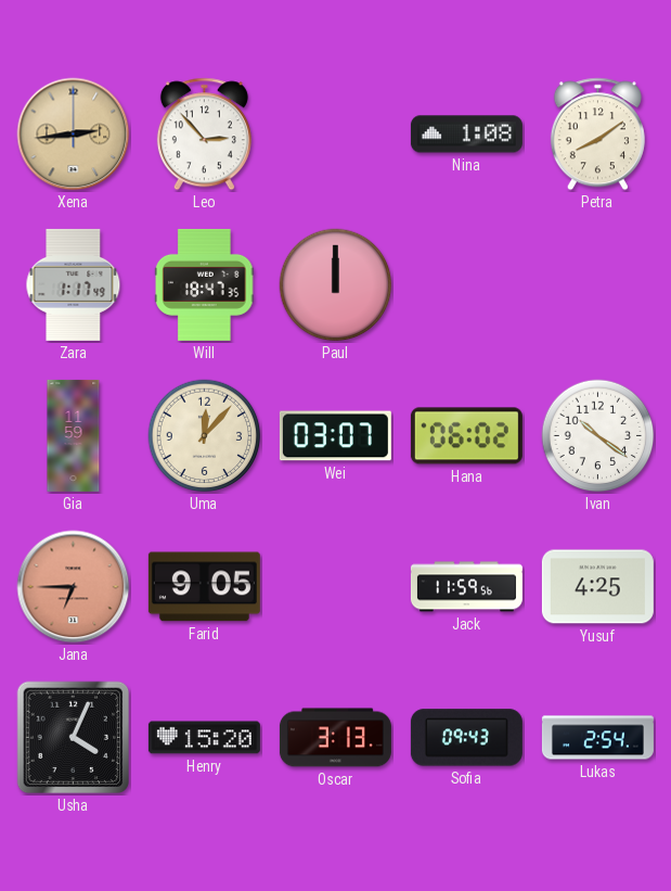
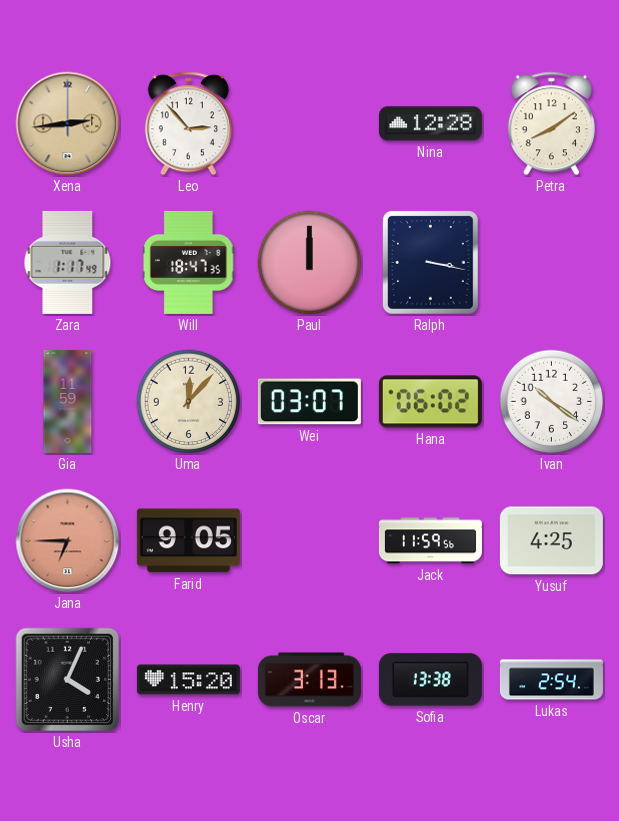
Nina: 1:08 -> 12:28
Ralph: none -> 3:17
Sofia: 09:43 -> 13:38
